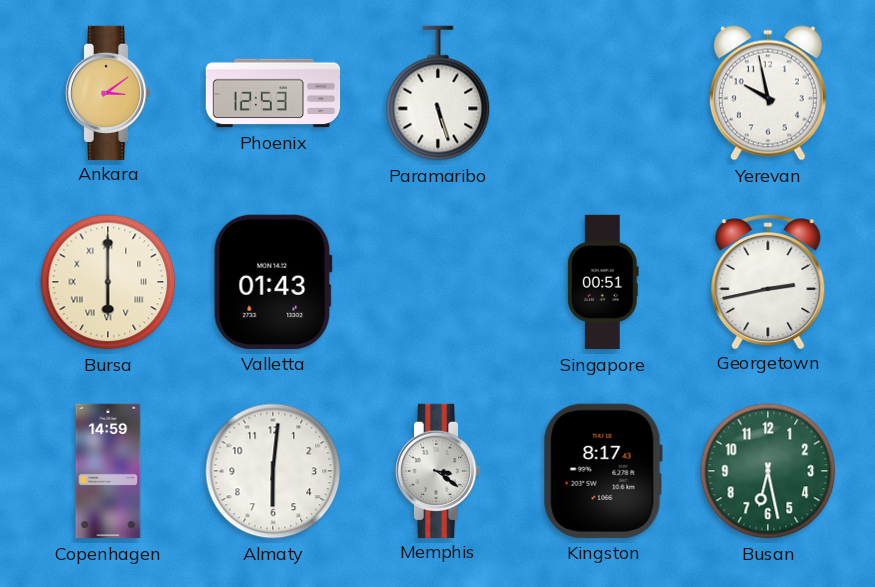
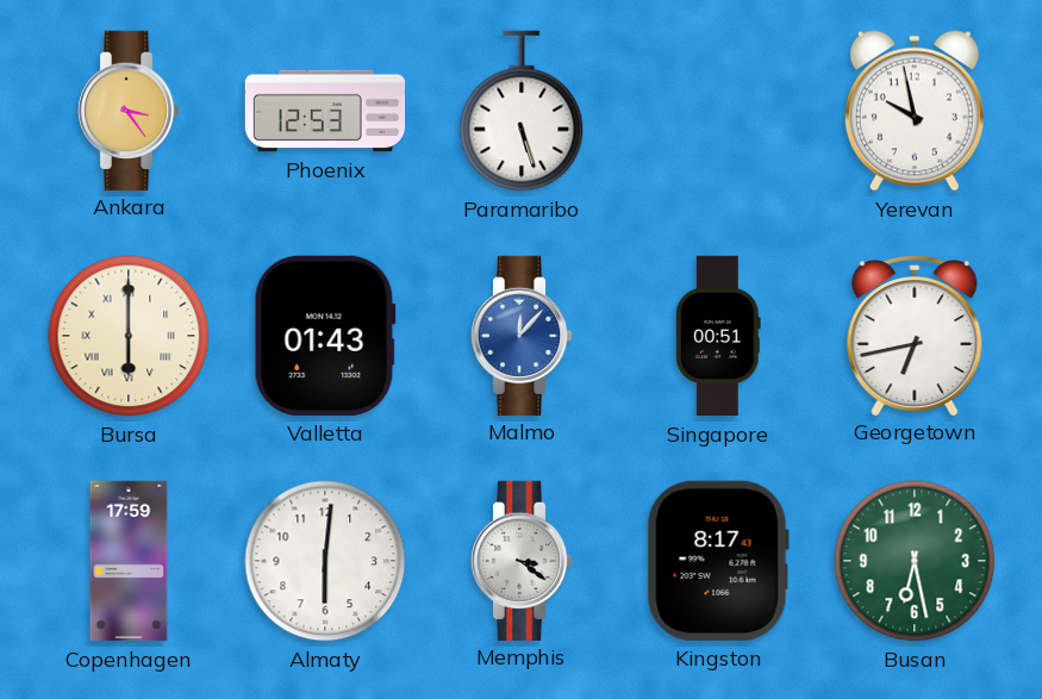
Ankara: 3:09 -> 3:24
Malmo: none -> 12:07
Georgetown: 2:43 -> 6:43
Copenhagen: 14:59 -> 17:59
